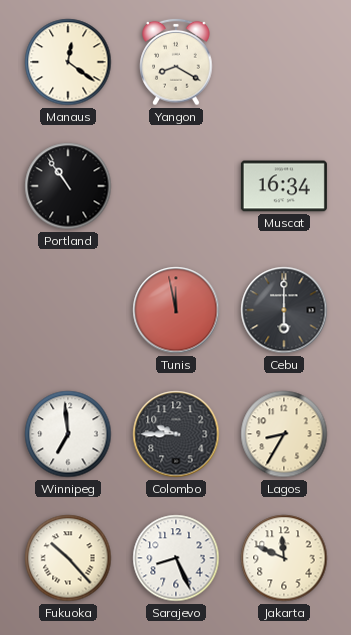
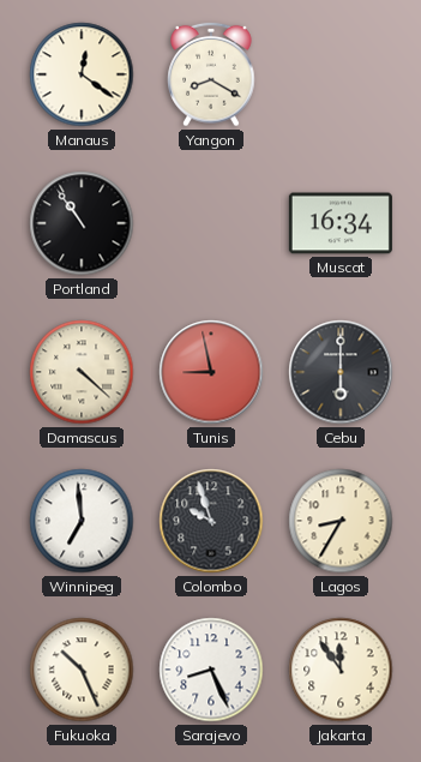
Damascus: none -> 4:22
Tunis: 11:58 -> 8:58
Colombo: 9:45 -> 9:57
Fukuoka: 10:23 -> 10:26
Jakarta: 11:49 -> 11:54
